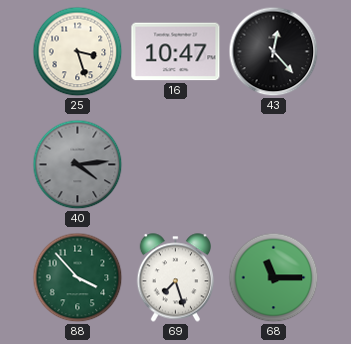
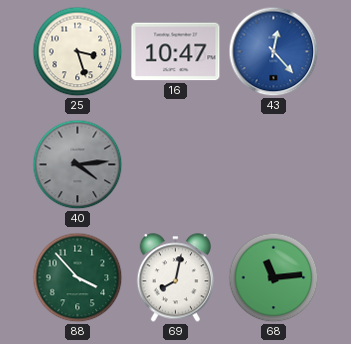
43 dial: black -> blue
69: 7:27 -> 8:02
68: 11:15 -> 11:14
